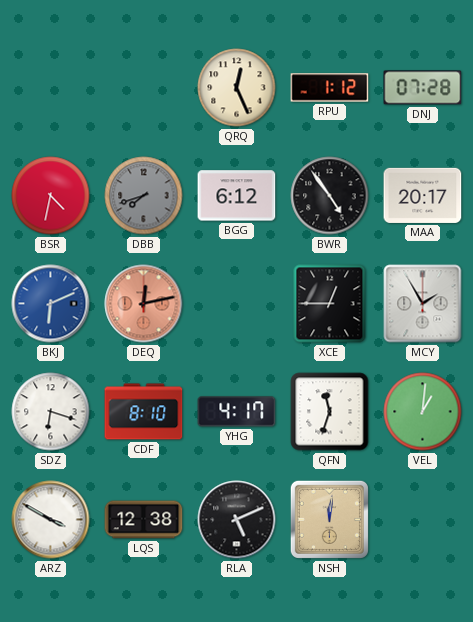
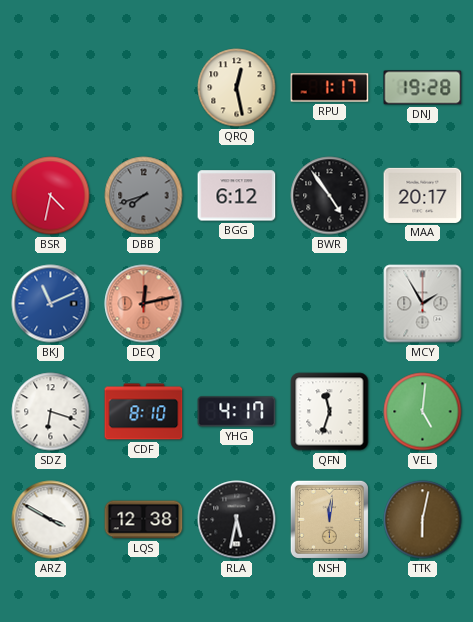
QRQ: 12:26 -> 12:28
RPU: 1:12 -> 1:17
DNJ: 07:28 -> 19:28
BKJ: 6:11 -> 11:11
XCE: 12:45 -> none
VEL: 1:01 -> 5:01
RLA: 5:11 -> 5:32
TTK: none -> 6:02
